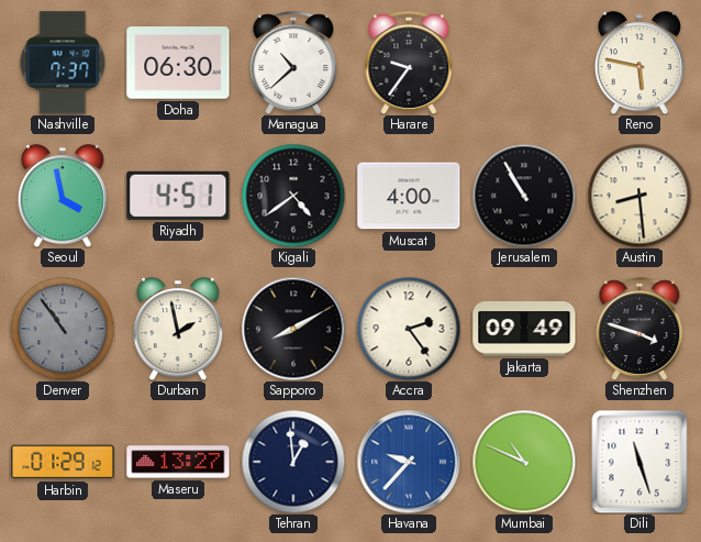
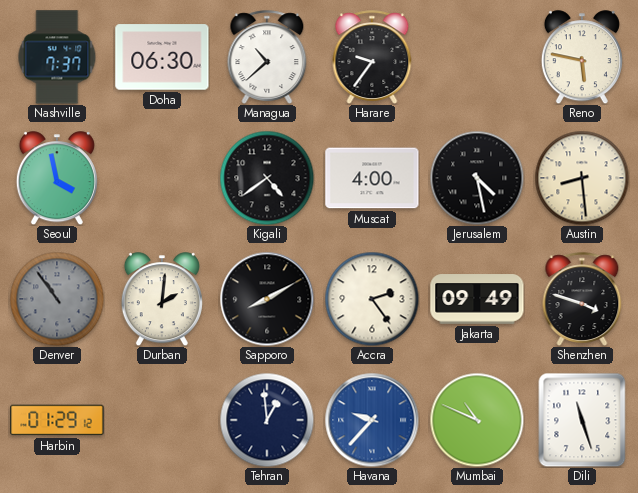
Riyadh: 4:51 -> none
Jerusalem: 10:55 -> 4:28
Durban: 1:58 -> 2:01
Maseru: 13:27 -> none
